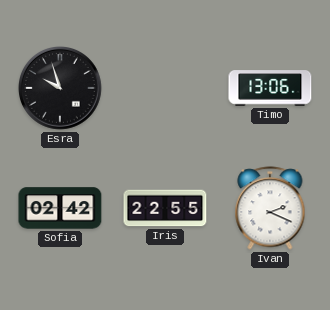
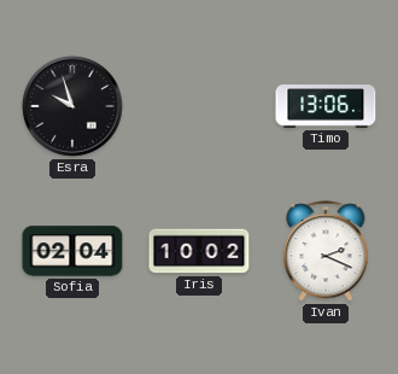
Sofia: 02:42 -> 02:04
Iris: 22:55 -> 10:02
